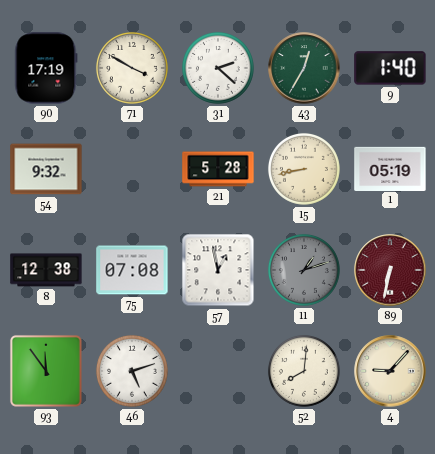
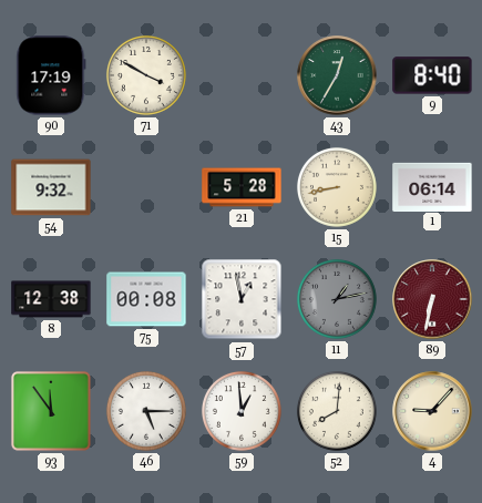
31: 2:22 -> none
9: 1:40 -> 8:40
1: 05:19 -> 06:14
75: 07:08 -> 00:08
11: 1:12 -> 1:13
46: 5:12 -> 5:15
59: none -> 12:59
